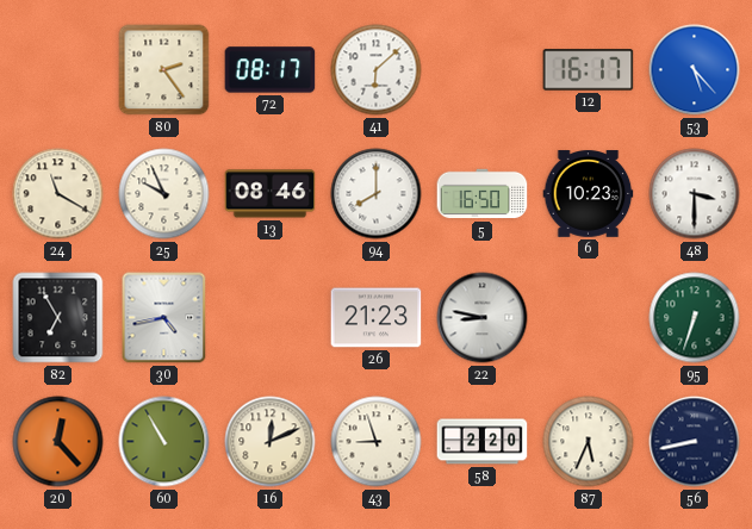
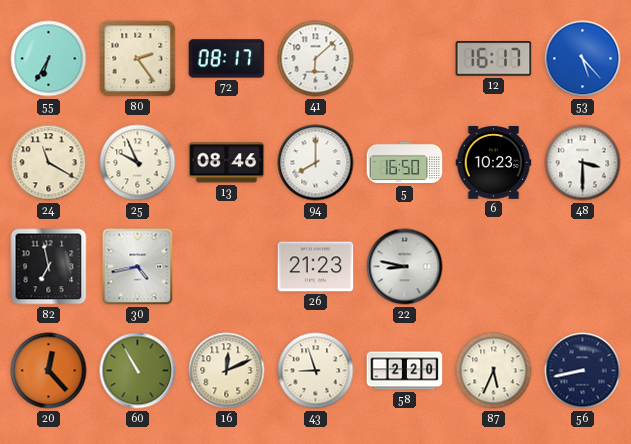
55: none -> 6:35
82: 6:55 -> 6:58
95: 6:33 -> none
